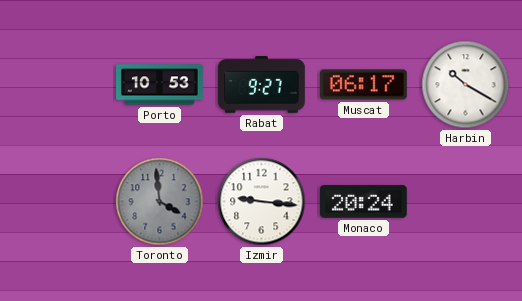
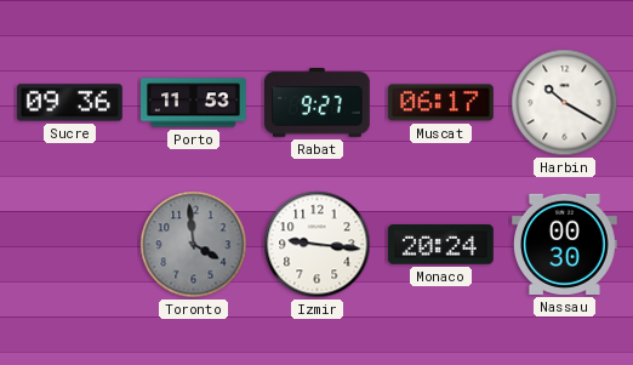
Sucre: none -> 09:36
Porto: 10:53 -> 11:53
Nassau: none -> 00:30
